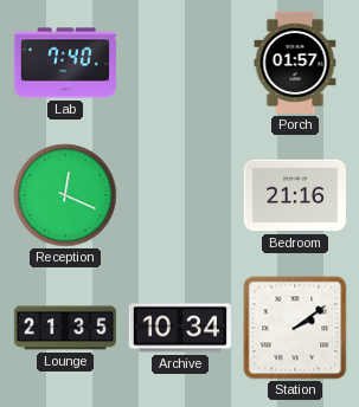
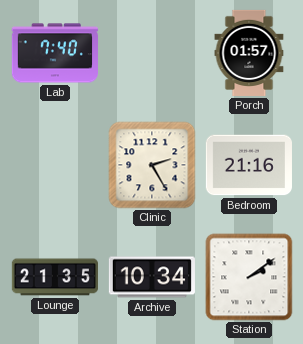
Reception: 12:19 -> none
Clinic: none -> 2:25
